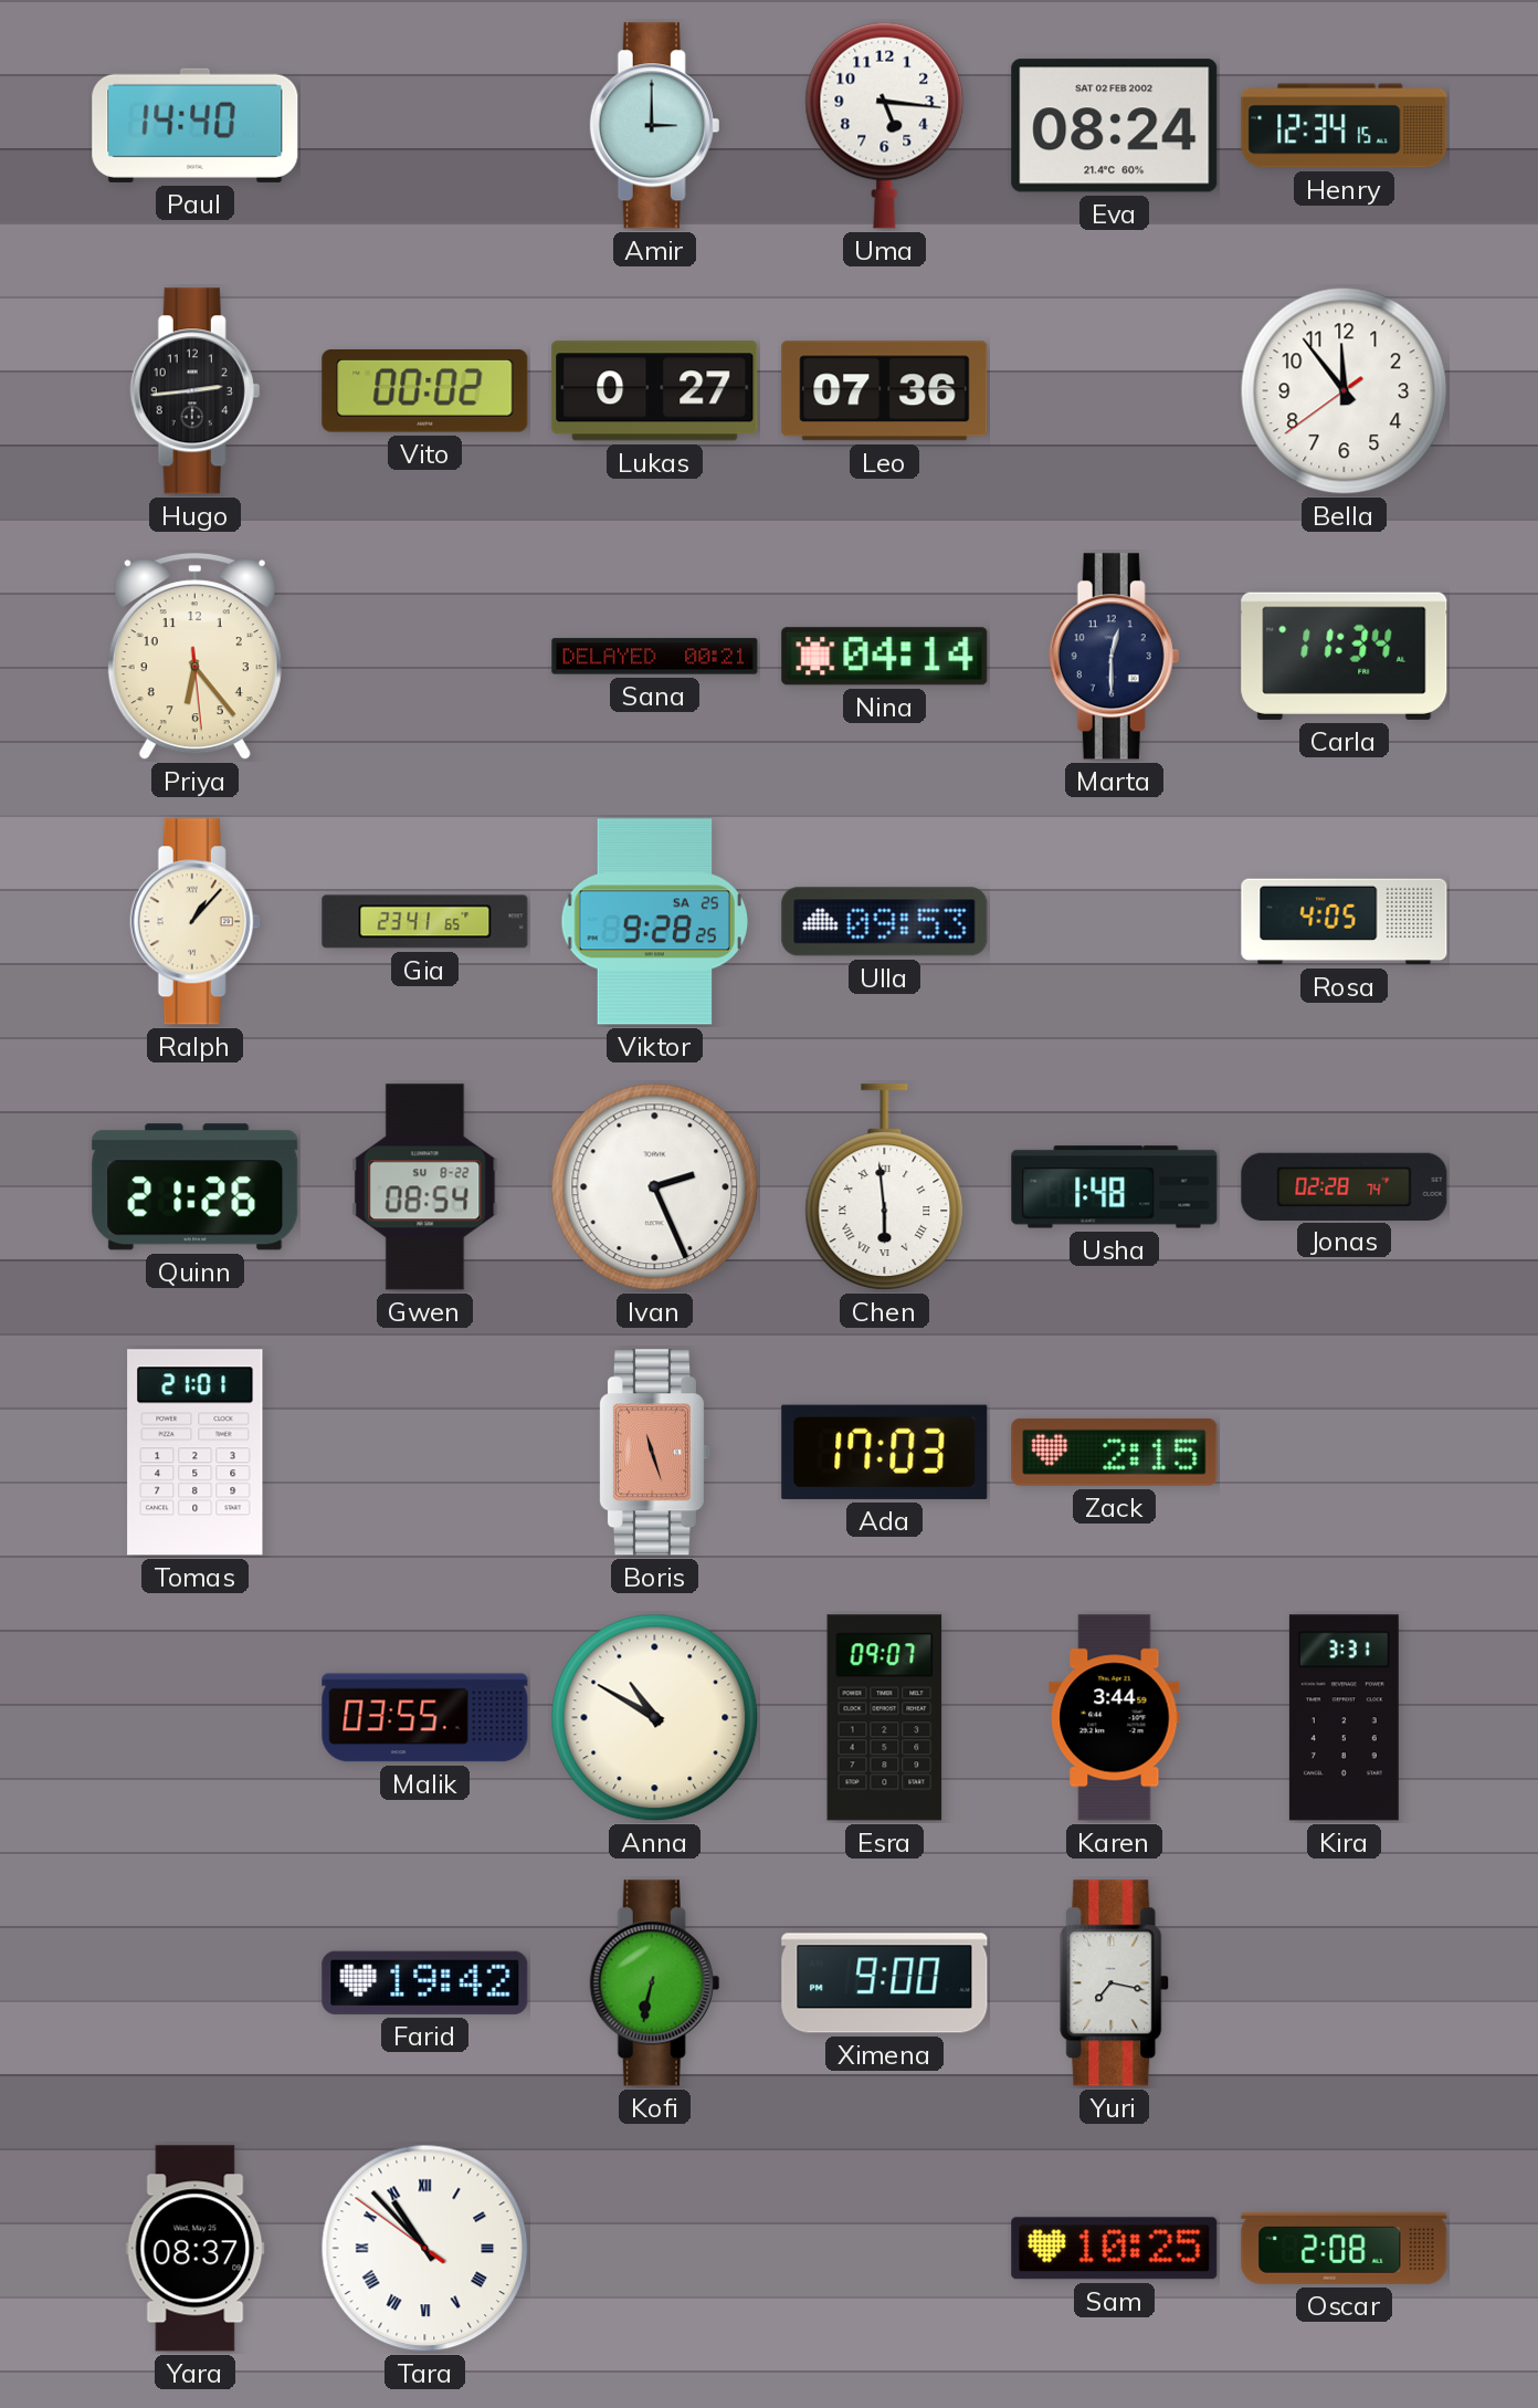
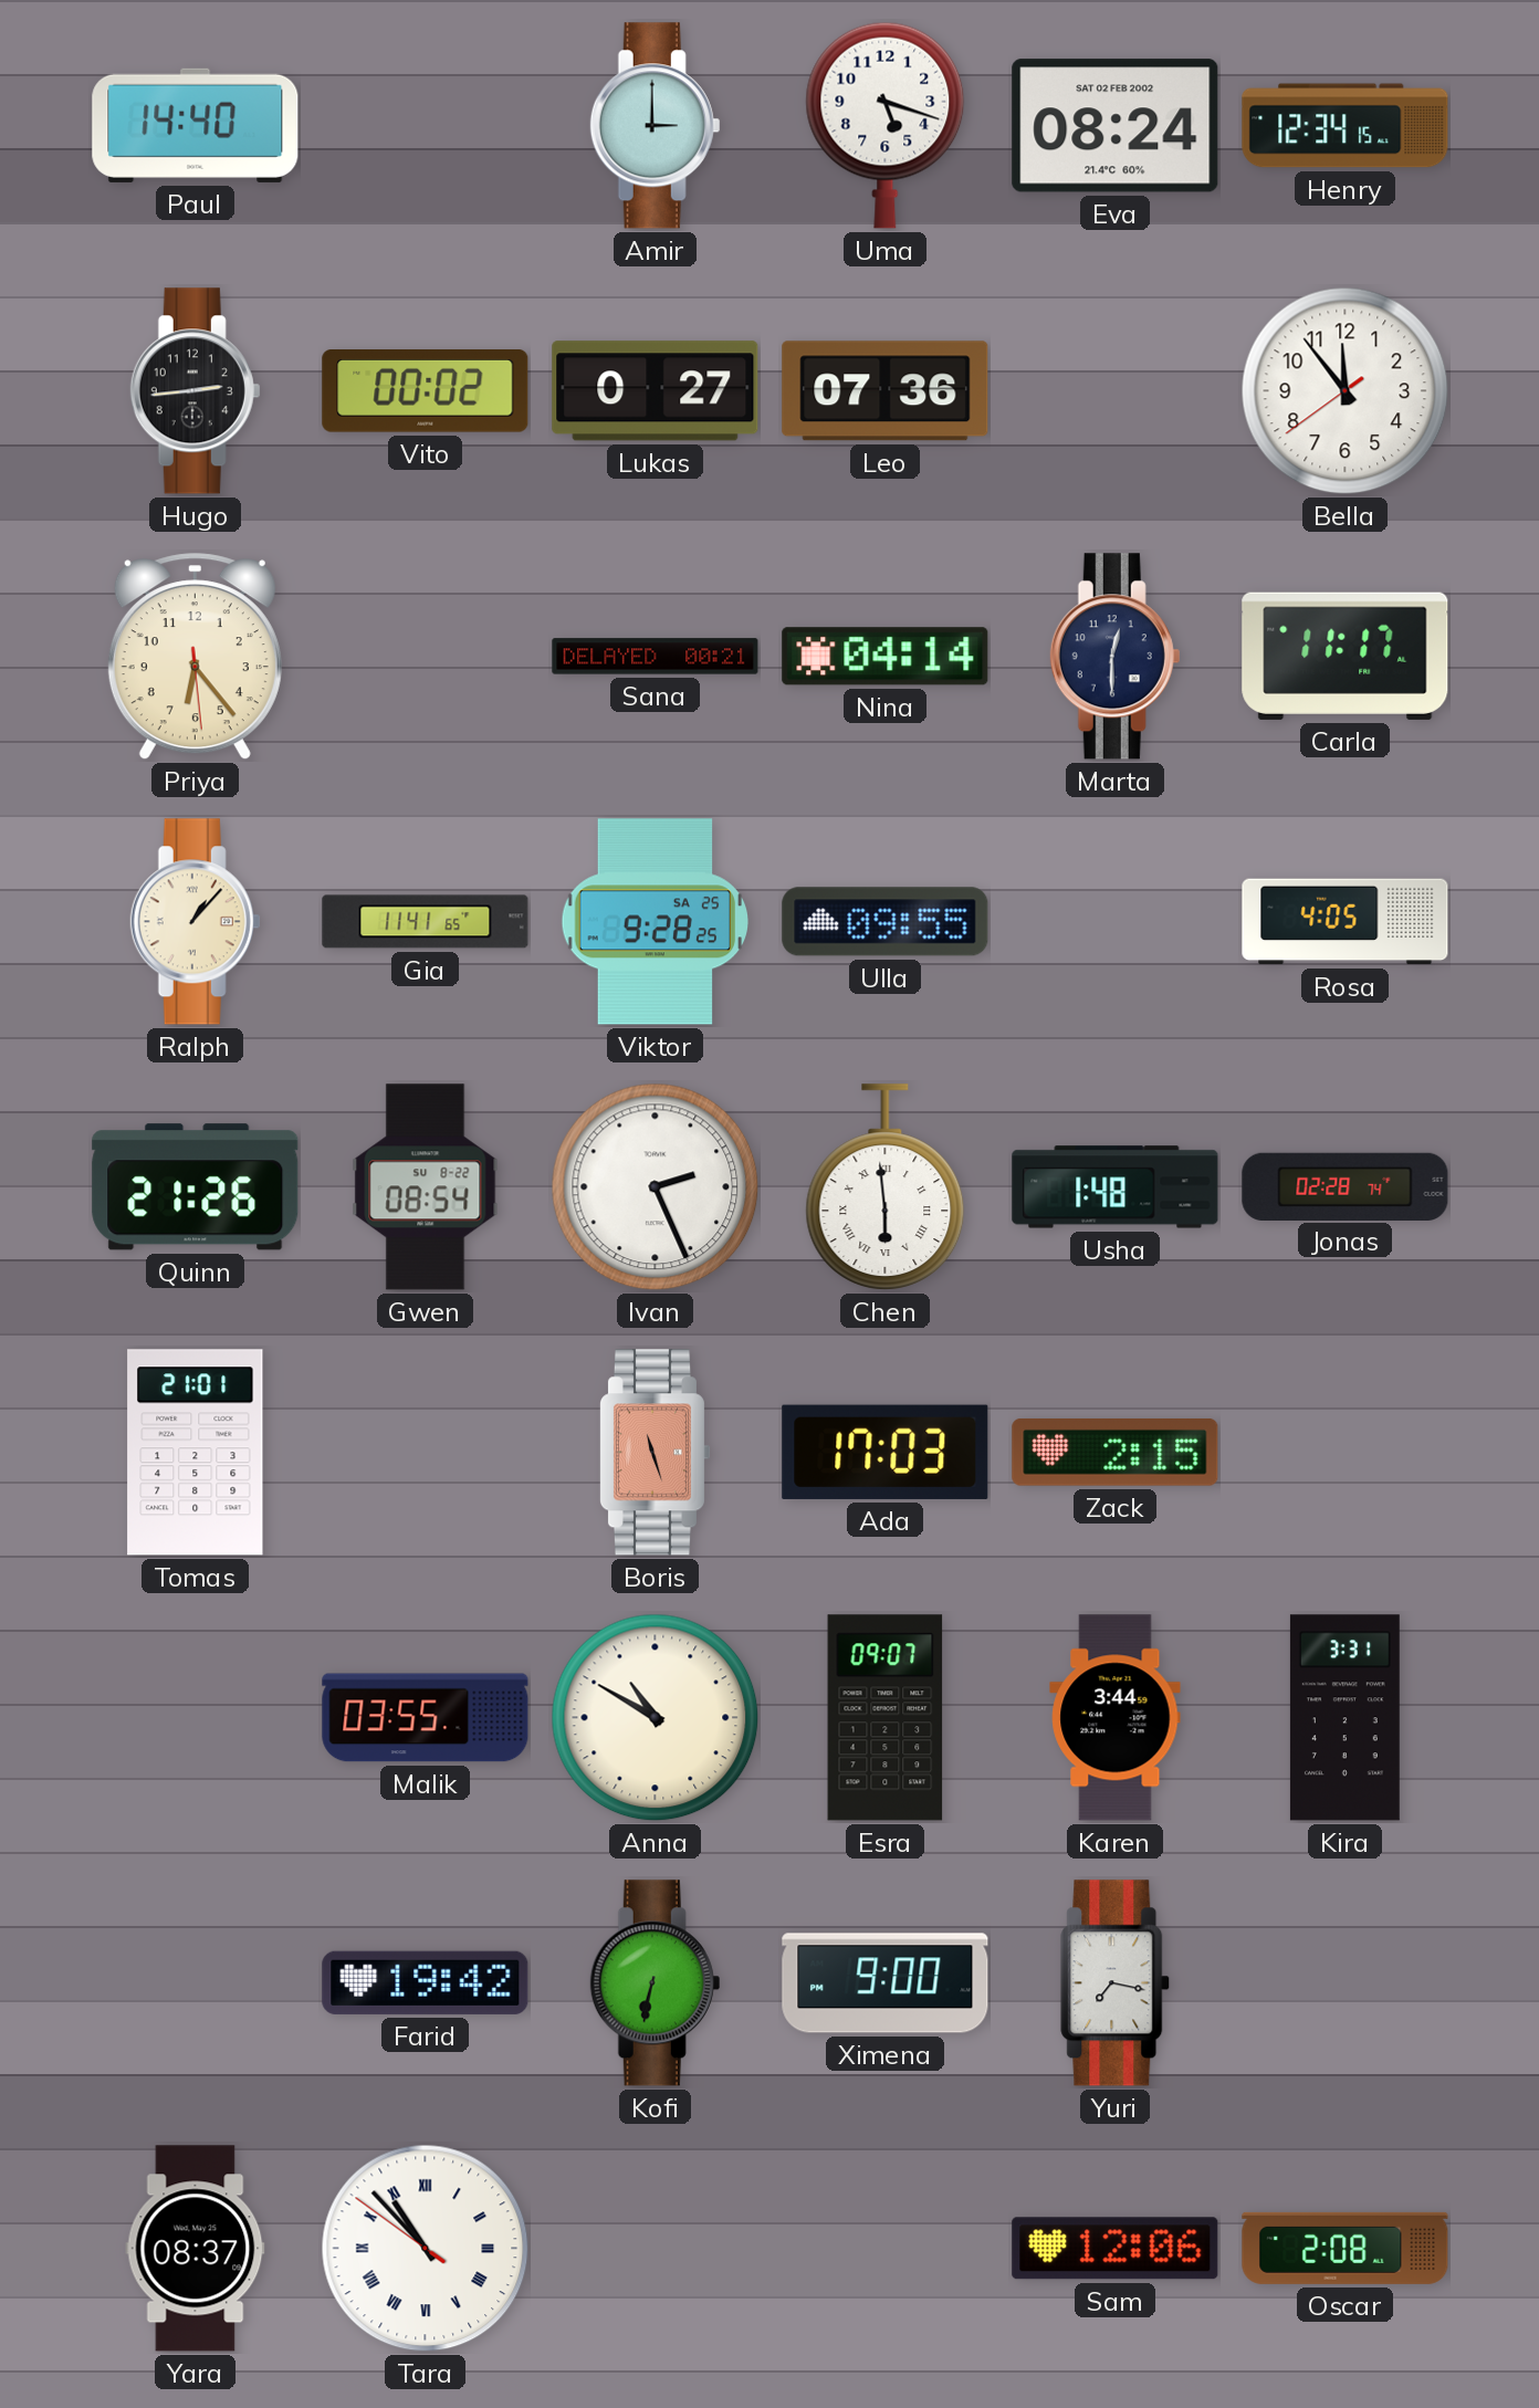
Uma: 5:16 -> 5:18
Carla: 11:34 -> 11:17
Gia: 23:41 -> 11:41
Ulla: 09:53 -> 09:55
Sam: 10:25 -> 12:06
